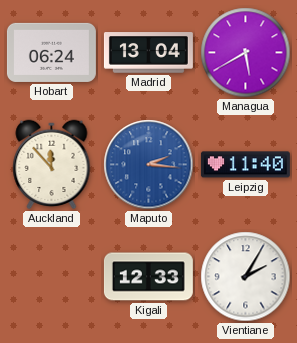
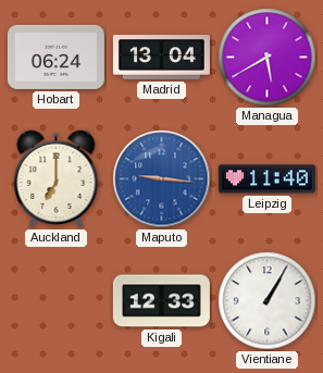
Auckland: 11:53 -> 7:00
Maputo: 2:16 -> 9:16
Vientiane: 2:05 -> 1:05
